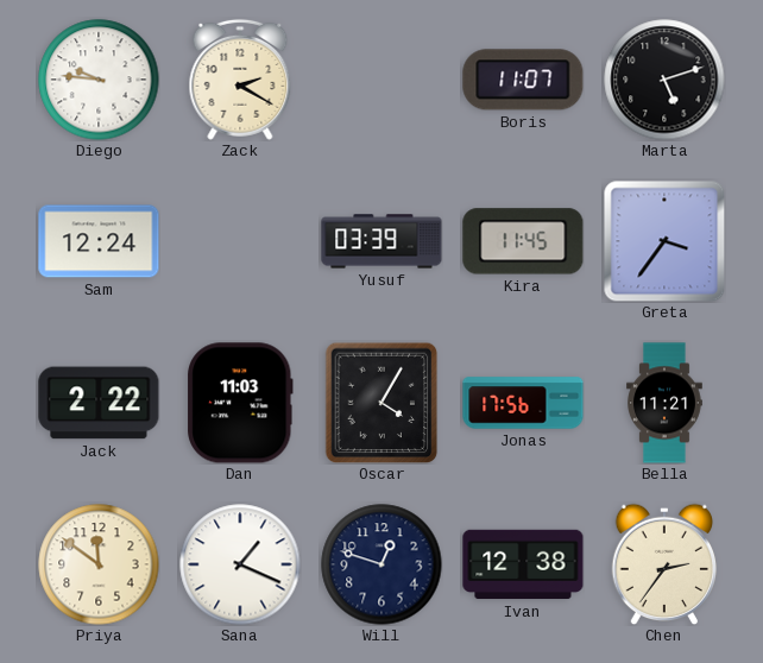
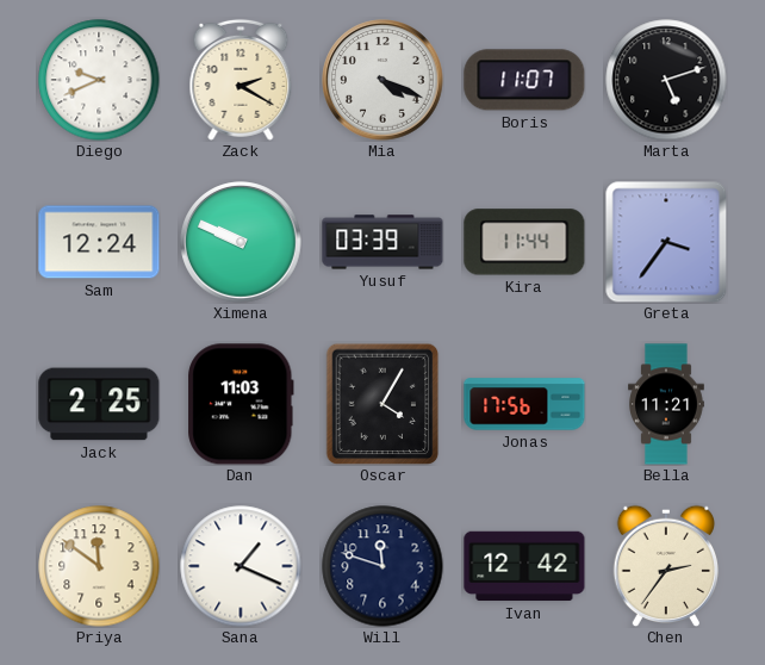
Diego: 9:46 -> 9:41
Mia: none -> 4:19
Ximena: none -> 9:49
Kira: 11:45 -> 11:44
Jack: 2:22 -> 2:25
Will: 12:48 -> 11:48
Ivan: 12:38 -> 12:42
